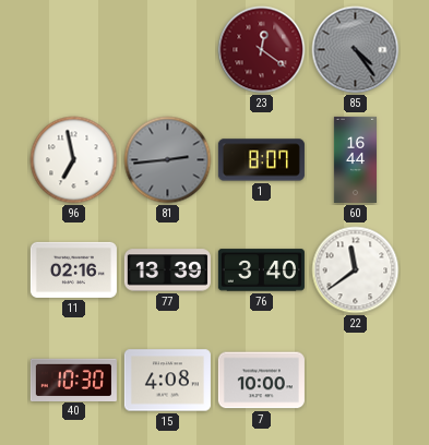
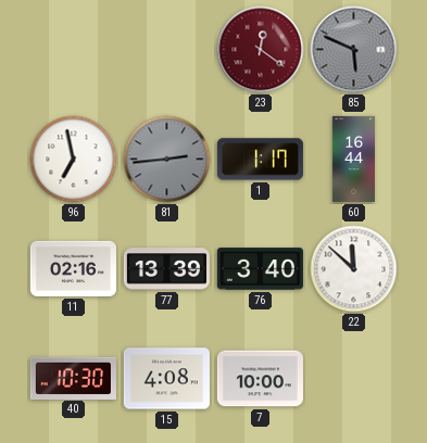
85: 4:24 -> 5:49
1: 8:07 -> 1:17
22: 11:39 -> 11:52
